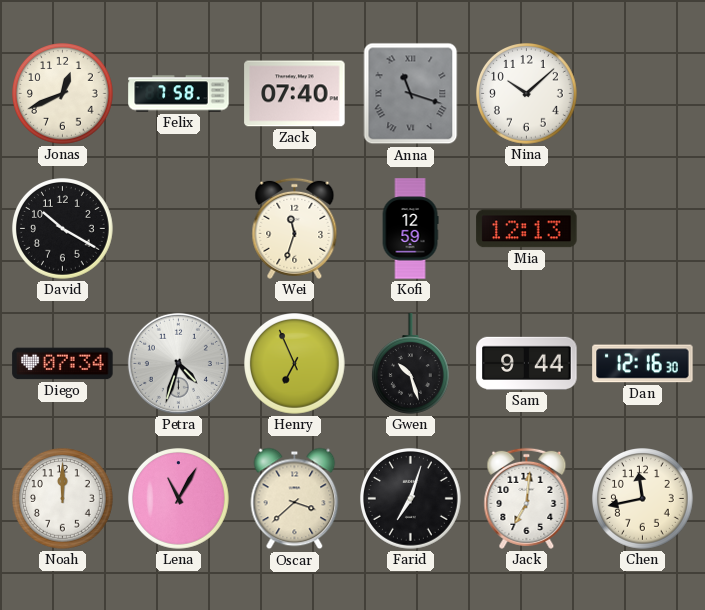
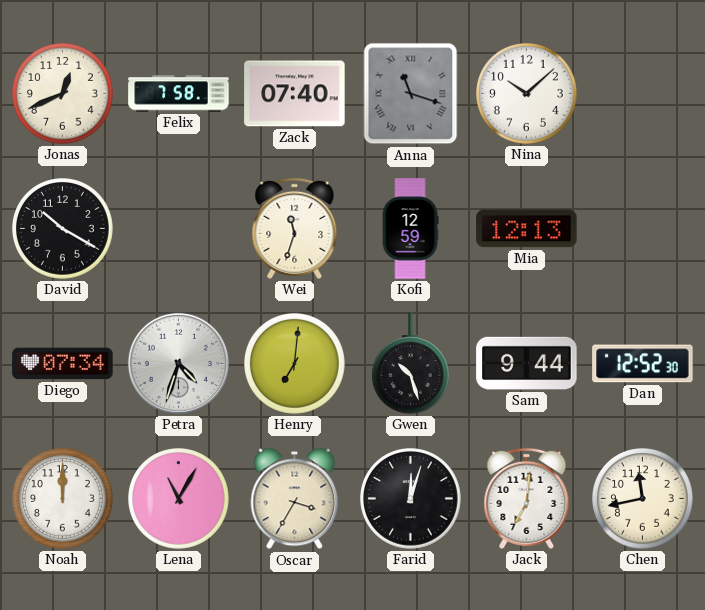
Henry: 6:56 -> 7:01
Dan: 12:16 -> 12:52
Oscar: 3:38 -> 3:35
Farid: 7:03 -> 12:03
